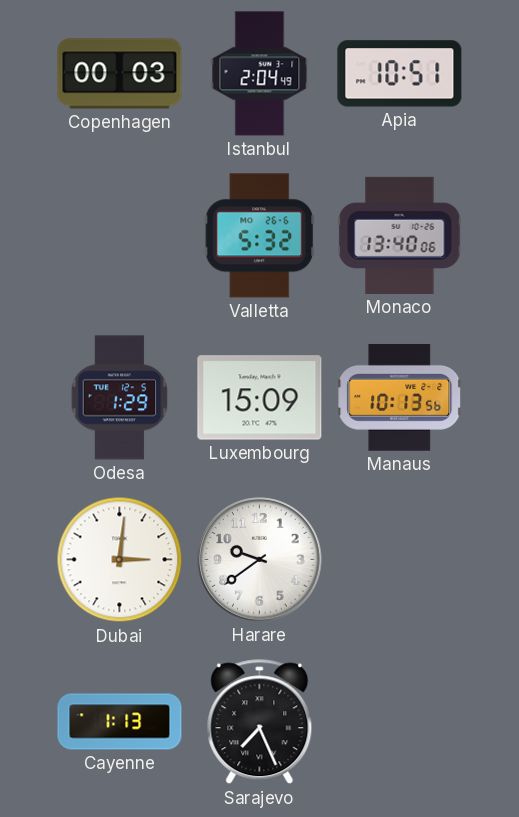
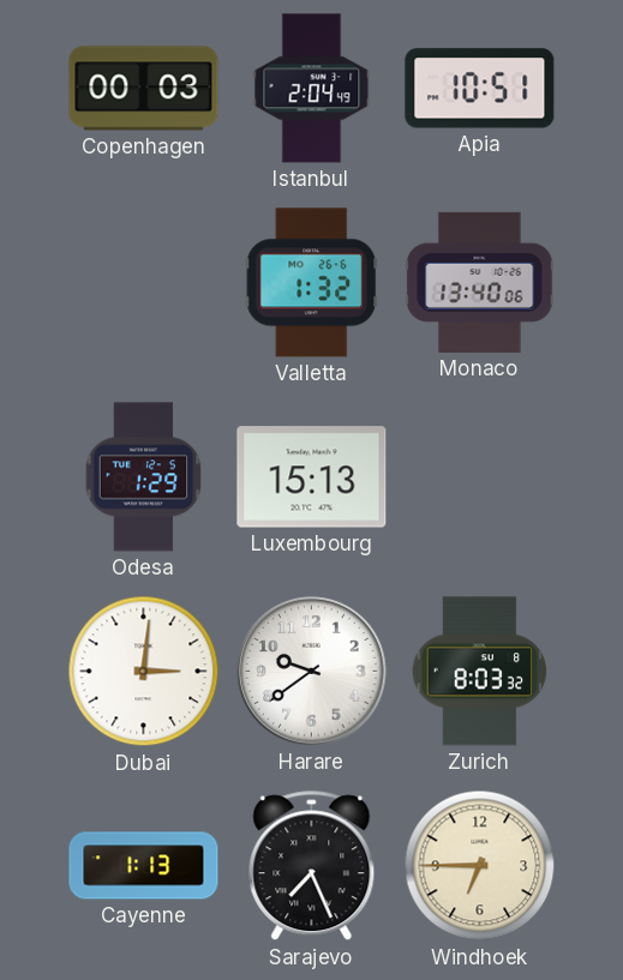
Valletta: 5:32 -> 1:32
Luxembourg: 15:09 -> 15:13
Manaus: 10:13 -> none
Zurich: none -> 8:03
Windhoek: none -> 6:45
